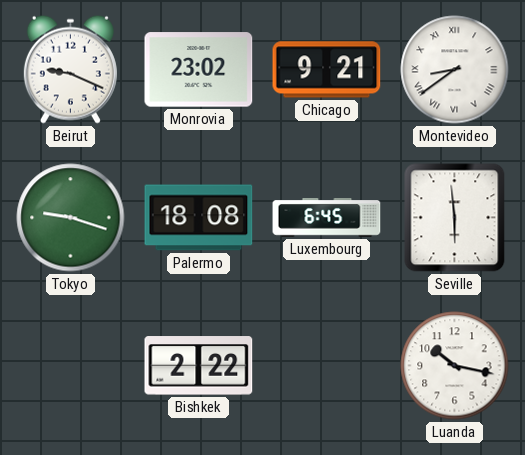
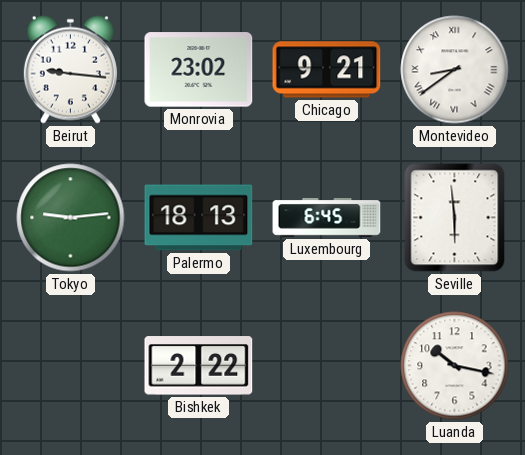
Beirut: 9:19 -> 9:16
Tokyo: 9:18 -> 9:14
Palermo: 18:08 -> 18:13
